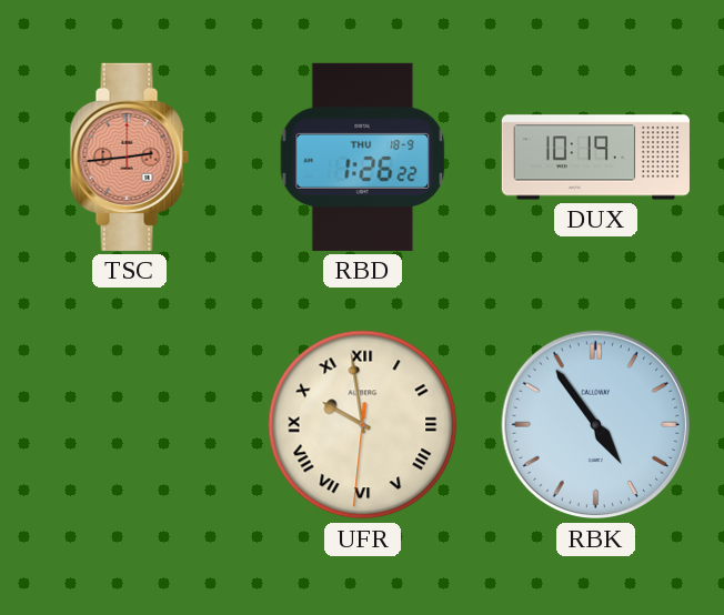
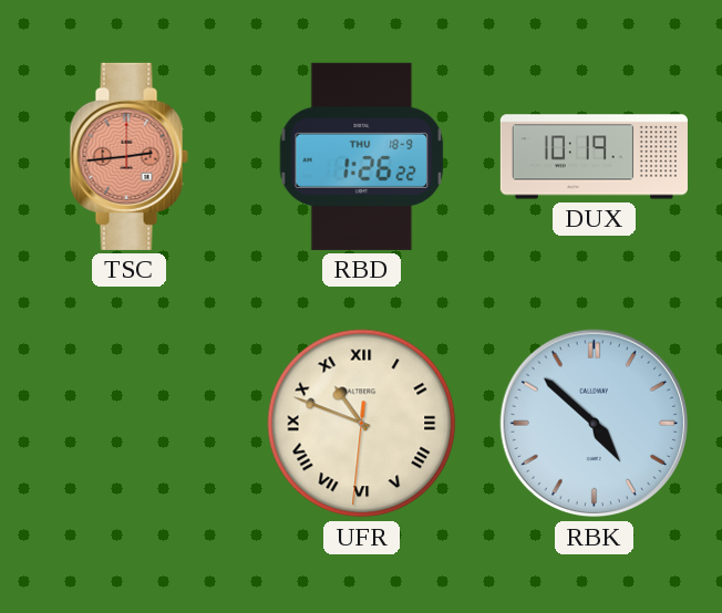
UFR: 9:58 -> 10:48
RBK: 4:54 -> 4:52
